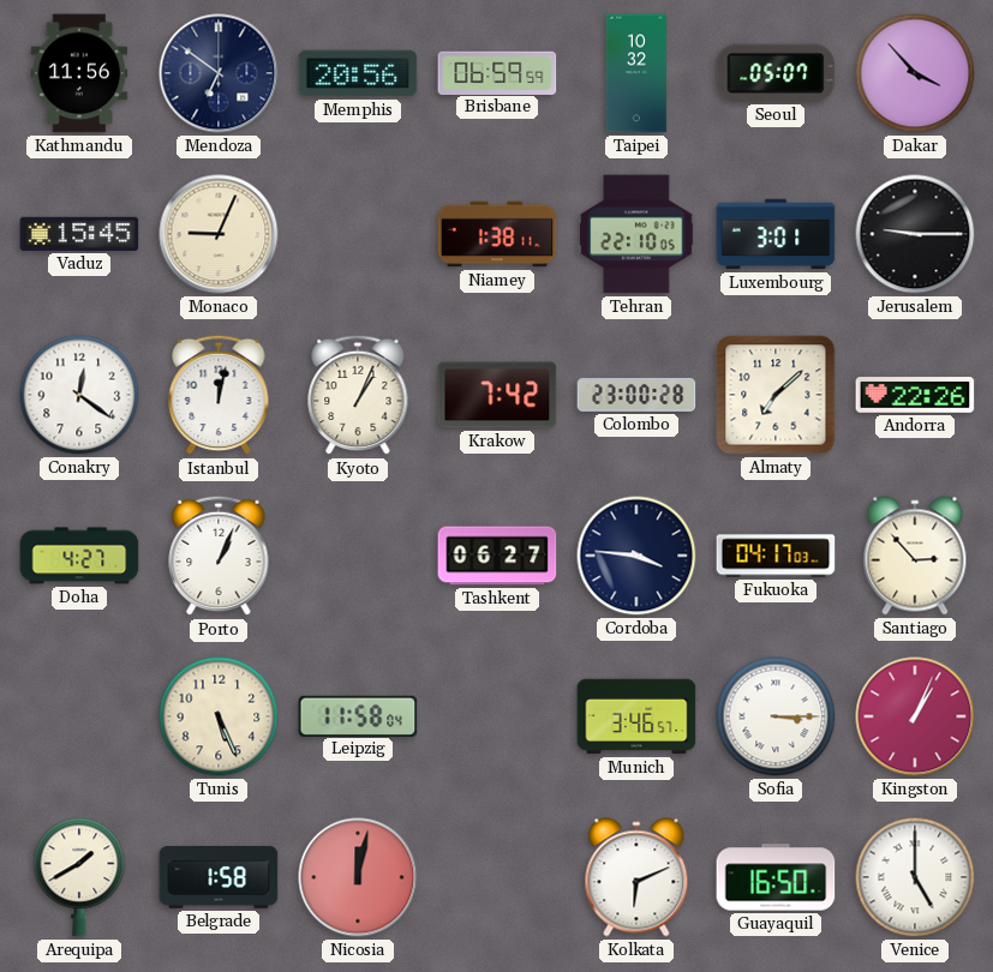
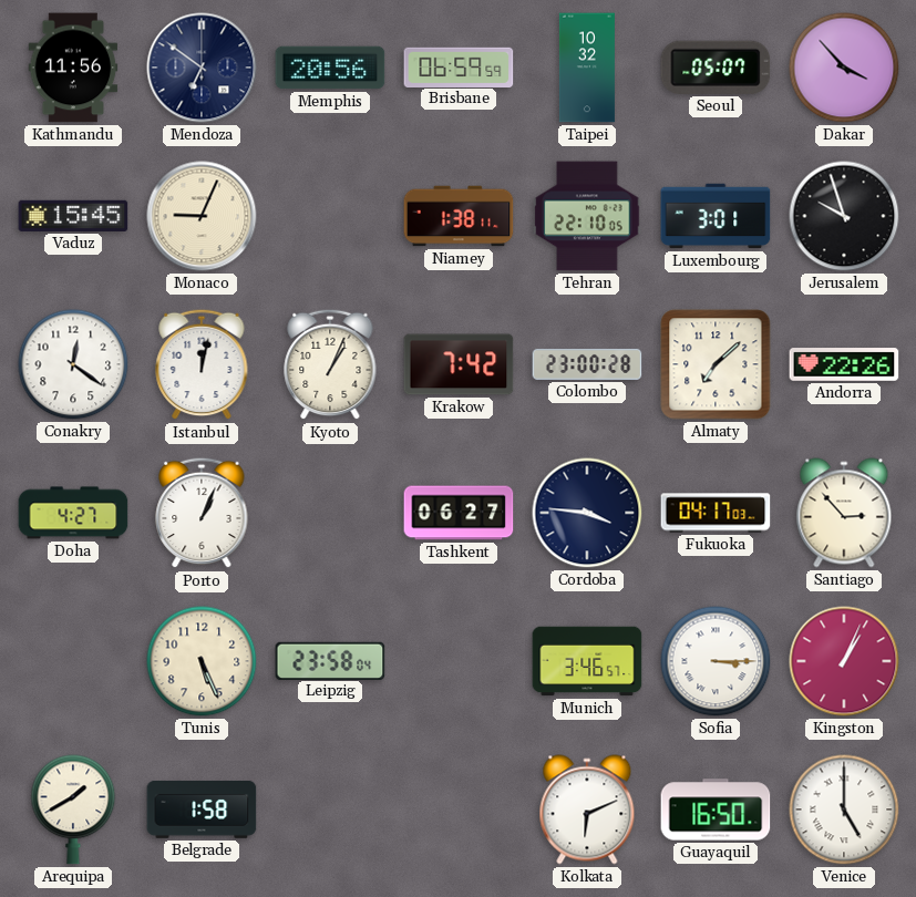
Jerusalem: 9:15 -> 9:57
Leipzig: 11:58 -> 23:58
Nicosia: 12:02 -> none
